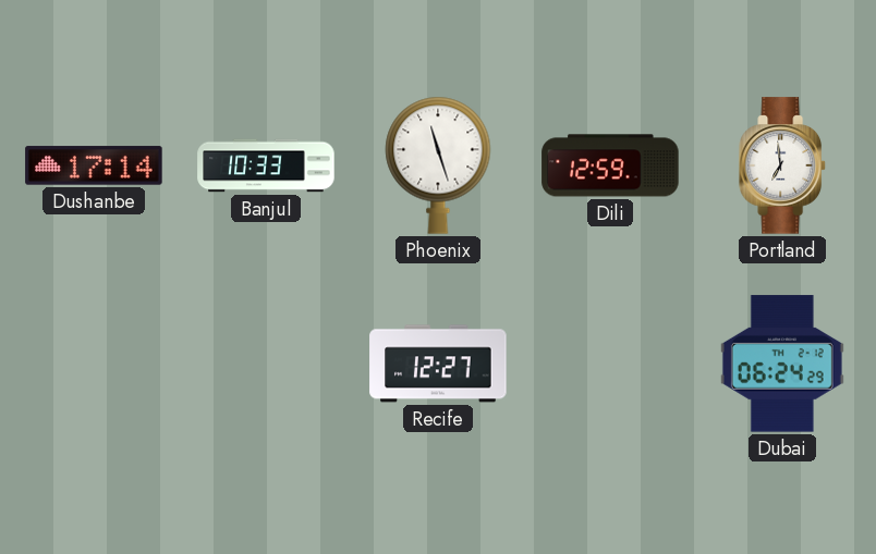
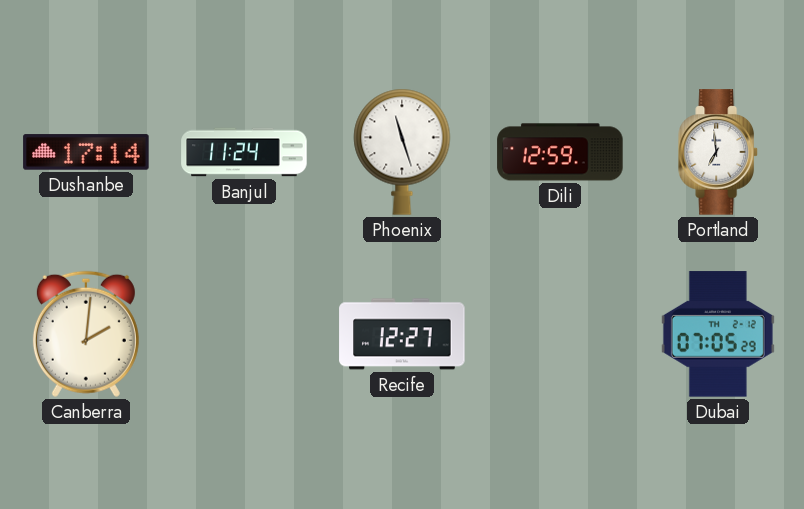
Banjul: 10:33 -> 11:24
Canberra: none -> 2:01
Dubai: 06:24 -> 07:05
